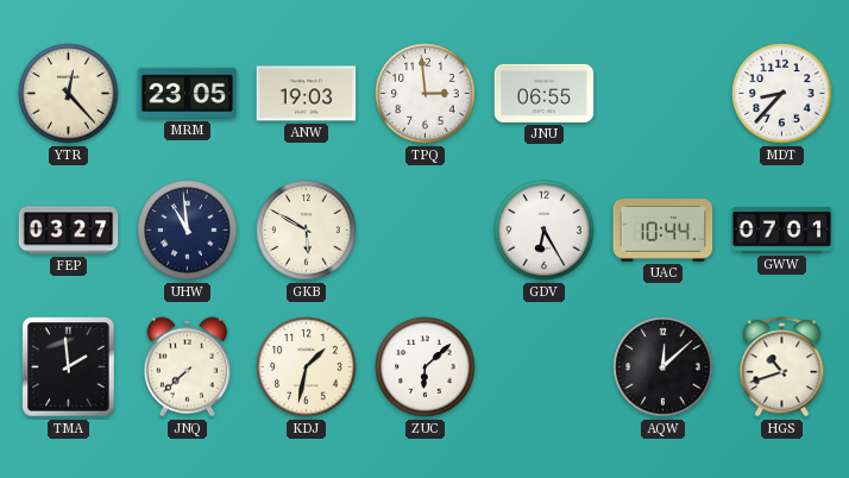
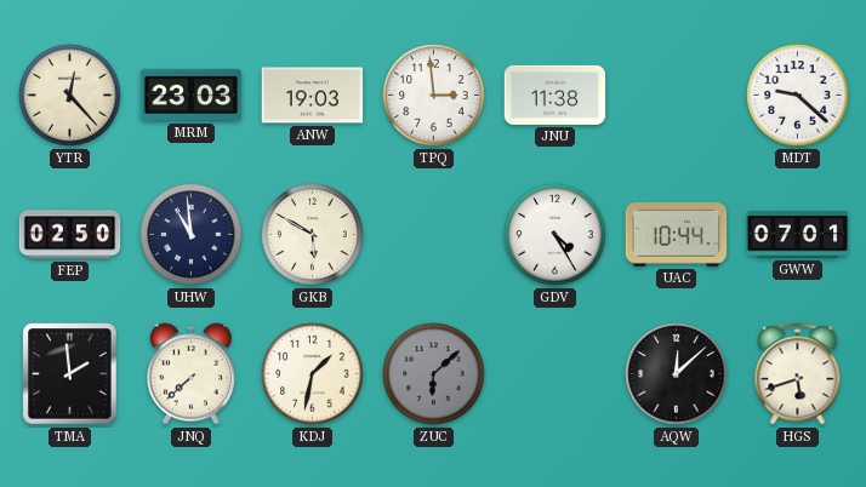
MRM: 23:05 -> 23:03
JNU: 06:55 -> 11:38
MDT: 8:37 -> 9:22
FEP: 03:27 -> 02:50
GDV: 6:25 -> 4:25
ZUC dial: white -> grey
HGS: 10:42 -> 5:42
